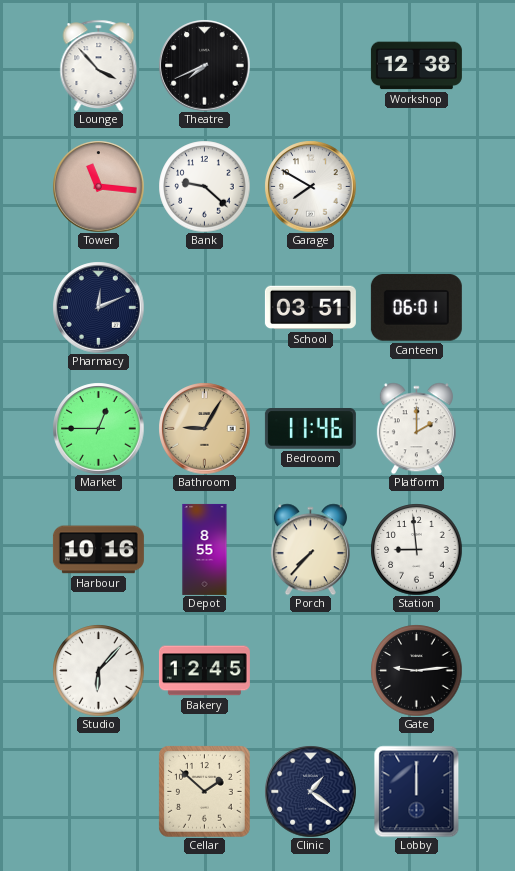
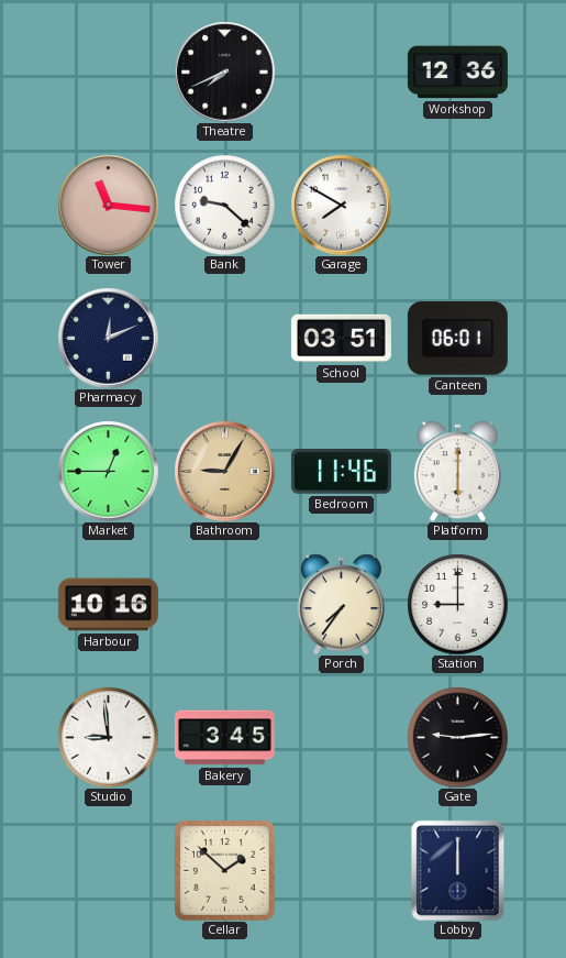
Lounge: 3:53 -> none
Workshop: 12:38 -> 12:36
Platform: 2:00 -> 6:00
Depot: 8:55 -> none
Porch: 7:37 -> 7:36
Station: 8:59 -> 9:00
Studio: 6:07 -> 8:59
Bakery: 12:45 -> 3:45
Clinic: 1:21 -> none
